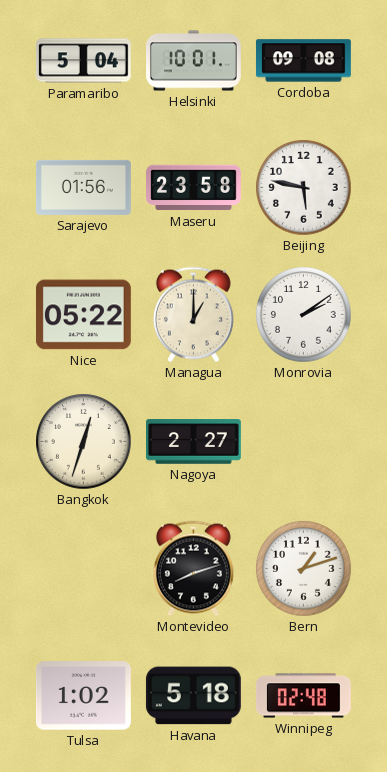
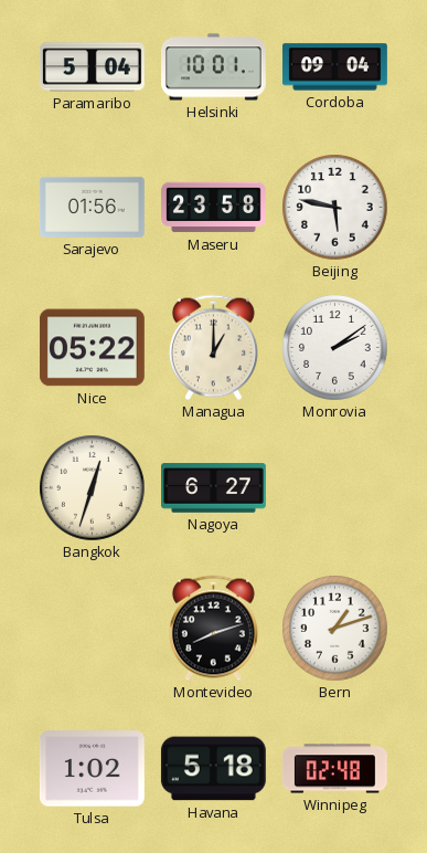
Cordoba: 09:08 -> 09:04
Nagoya: 2:27 -> 6:27
